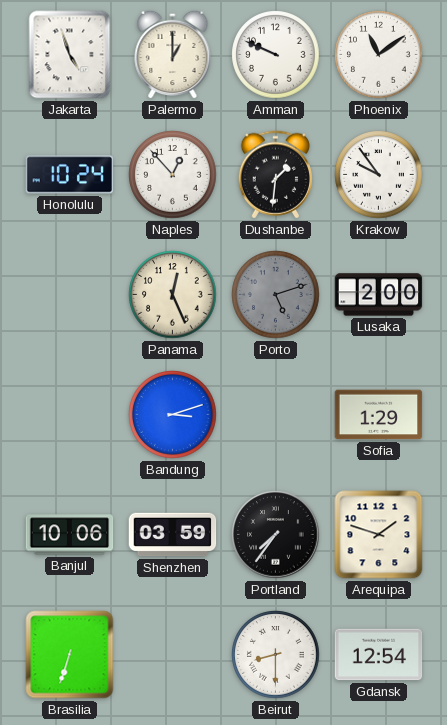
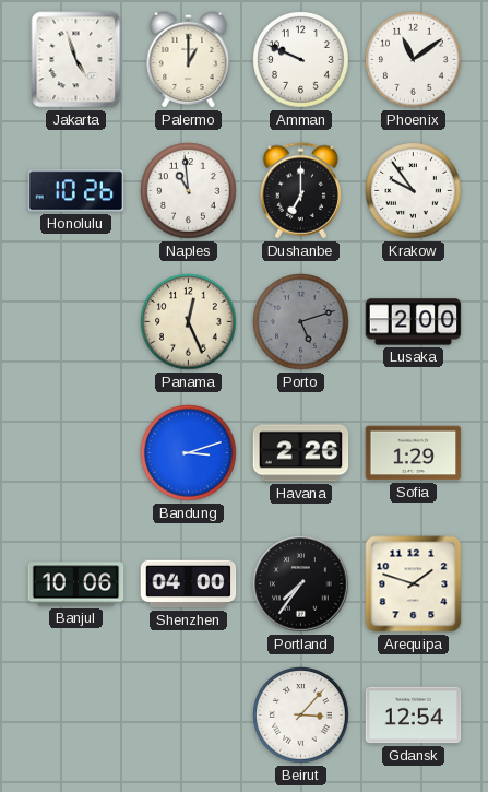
Honolulu: 10:24 -> 10:26
Naples: 12:53 -> 10:59
Dushanbe: 1:31 -> 7:00
Havana: none -> 2:26
Shenzhen: 03:59 -> 04:00
Brasilia: 6:33 -> none
Beirut: 8:30 -> 3:07
